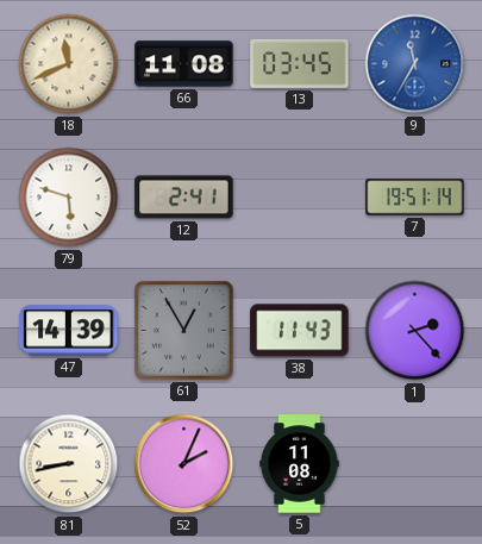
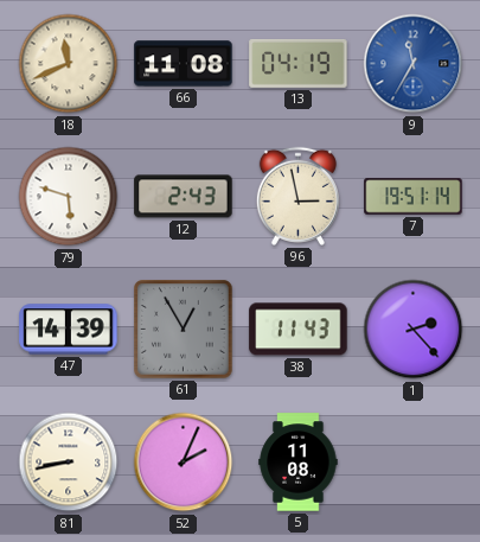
13: 03:45 -> 04:19
12: 2:41 -> 2:43
96: none -> 2:58
